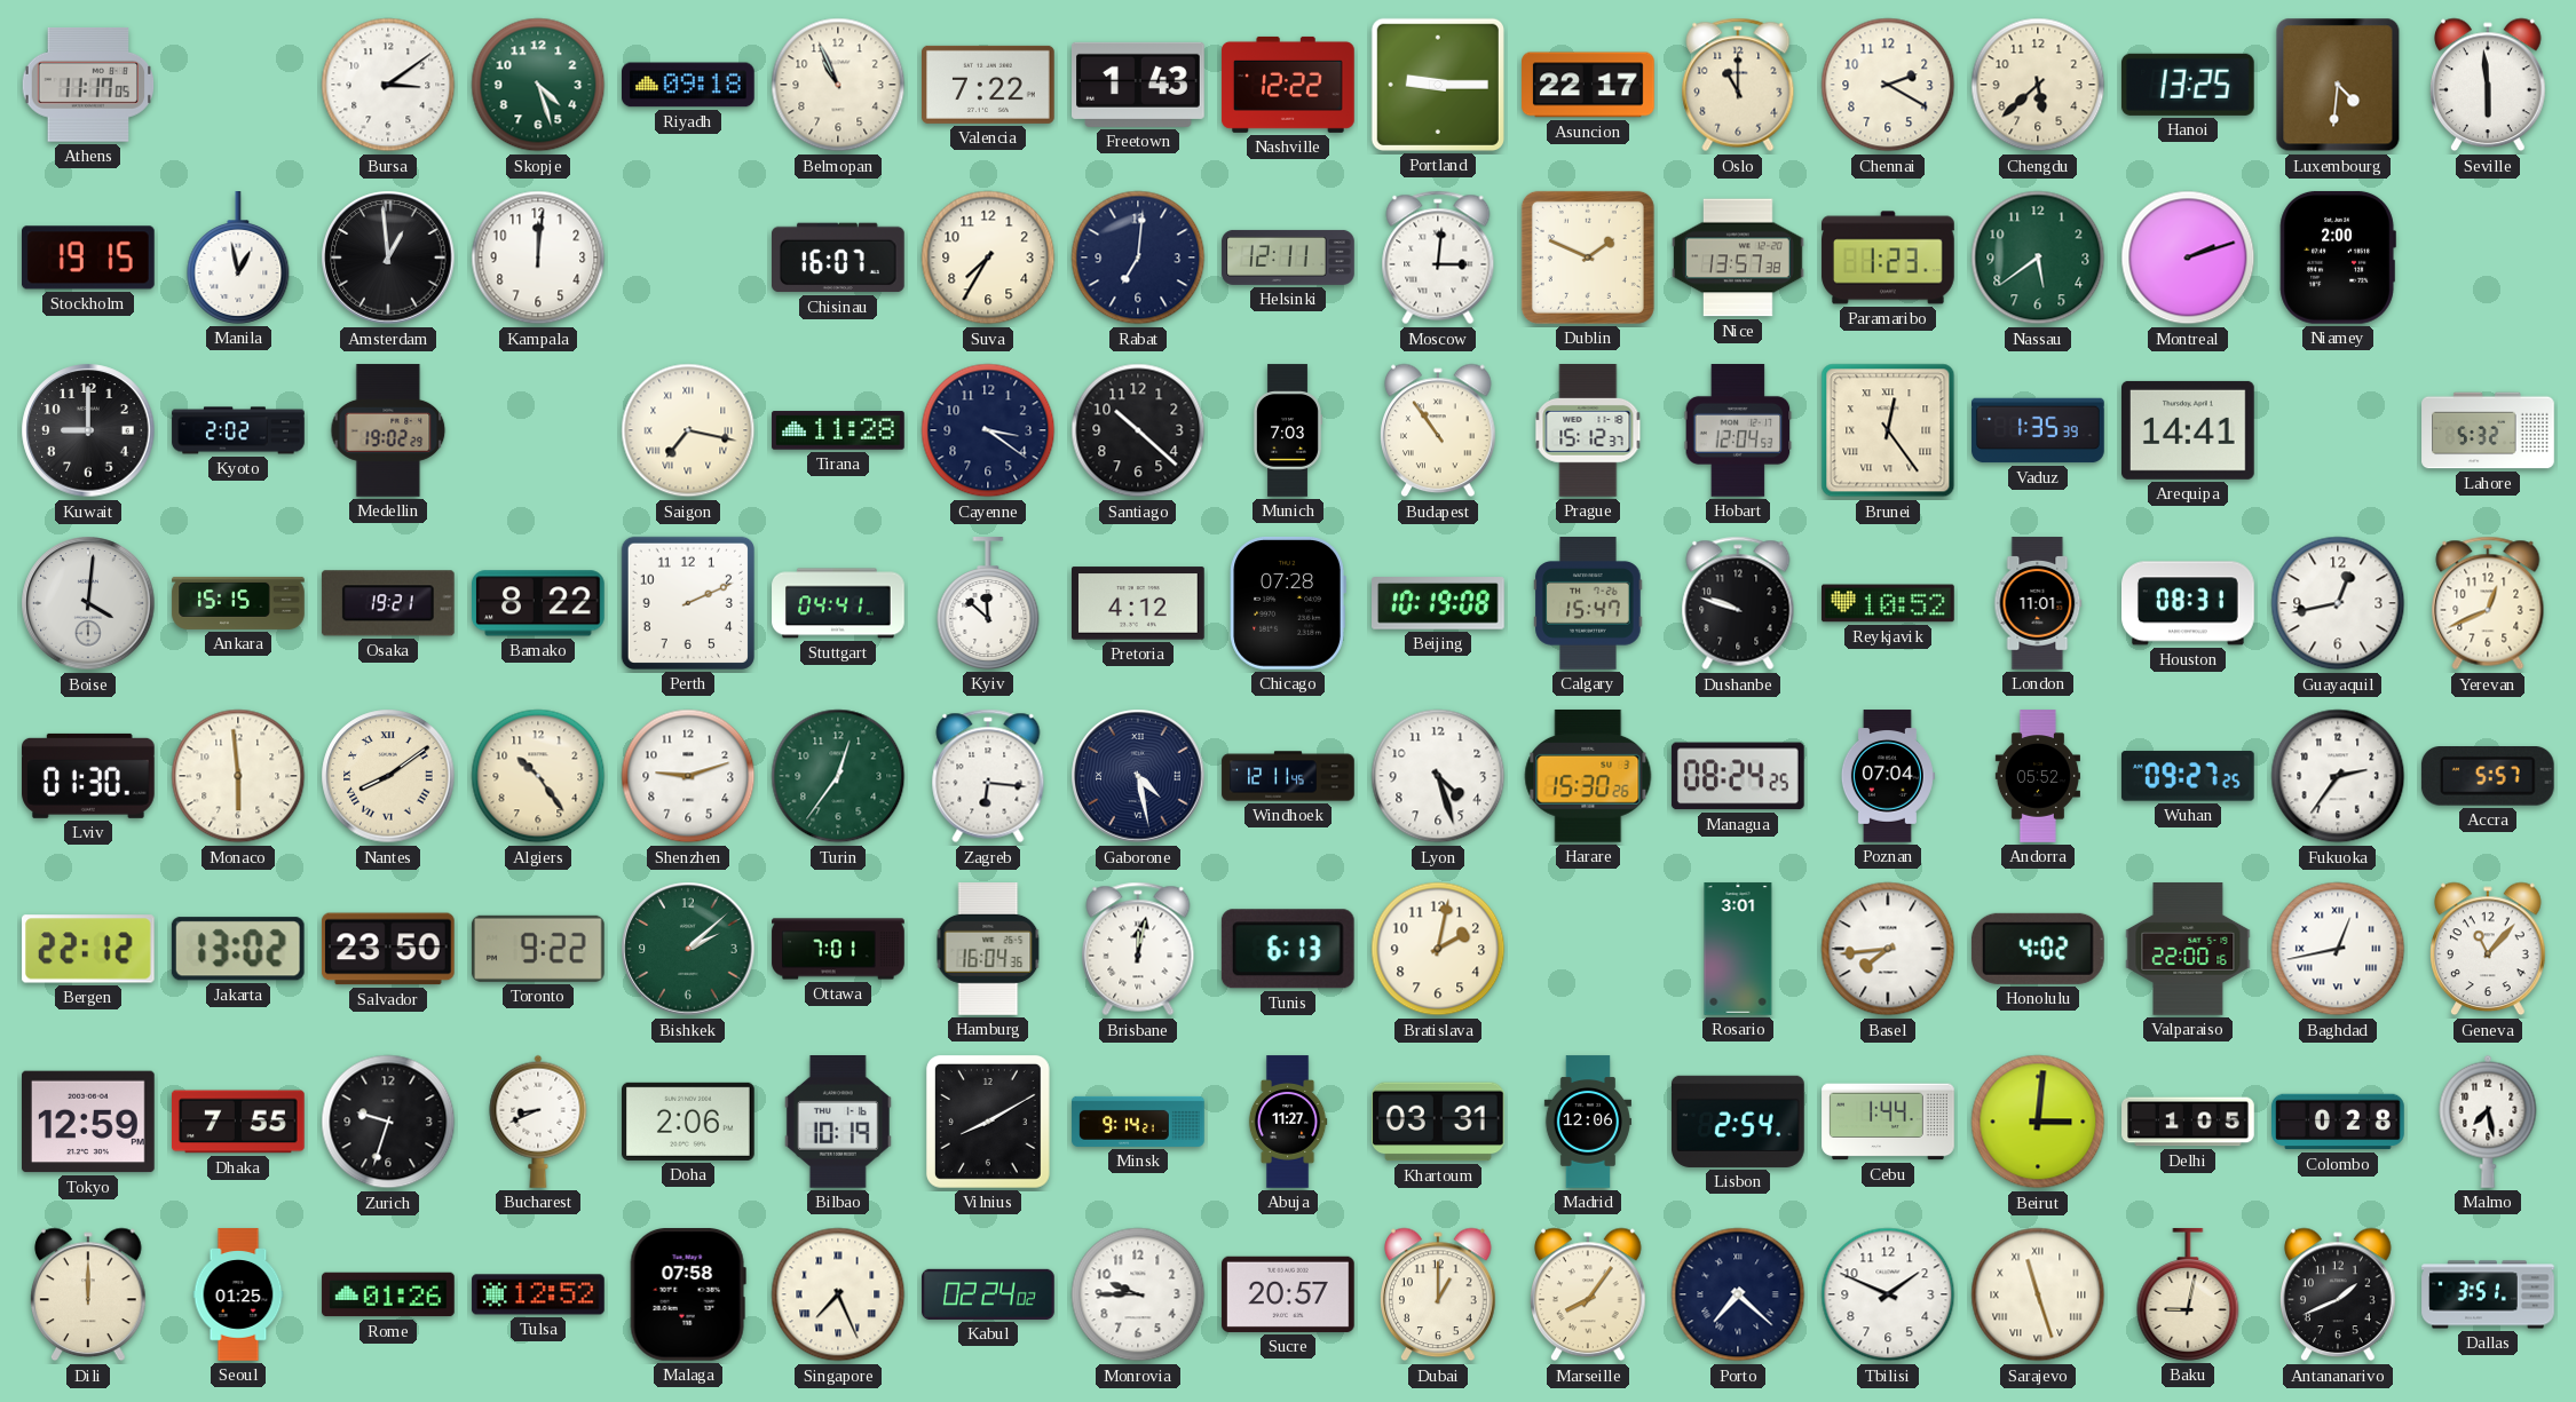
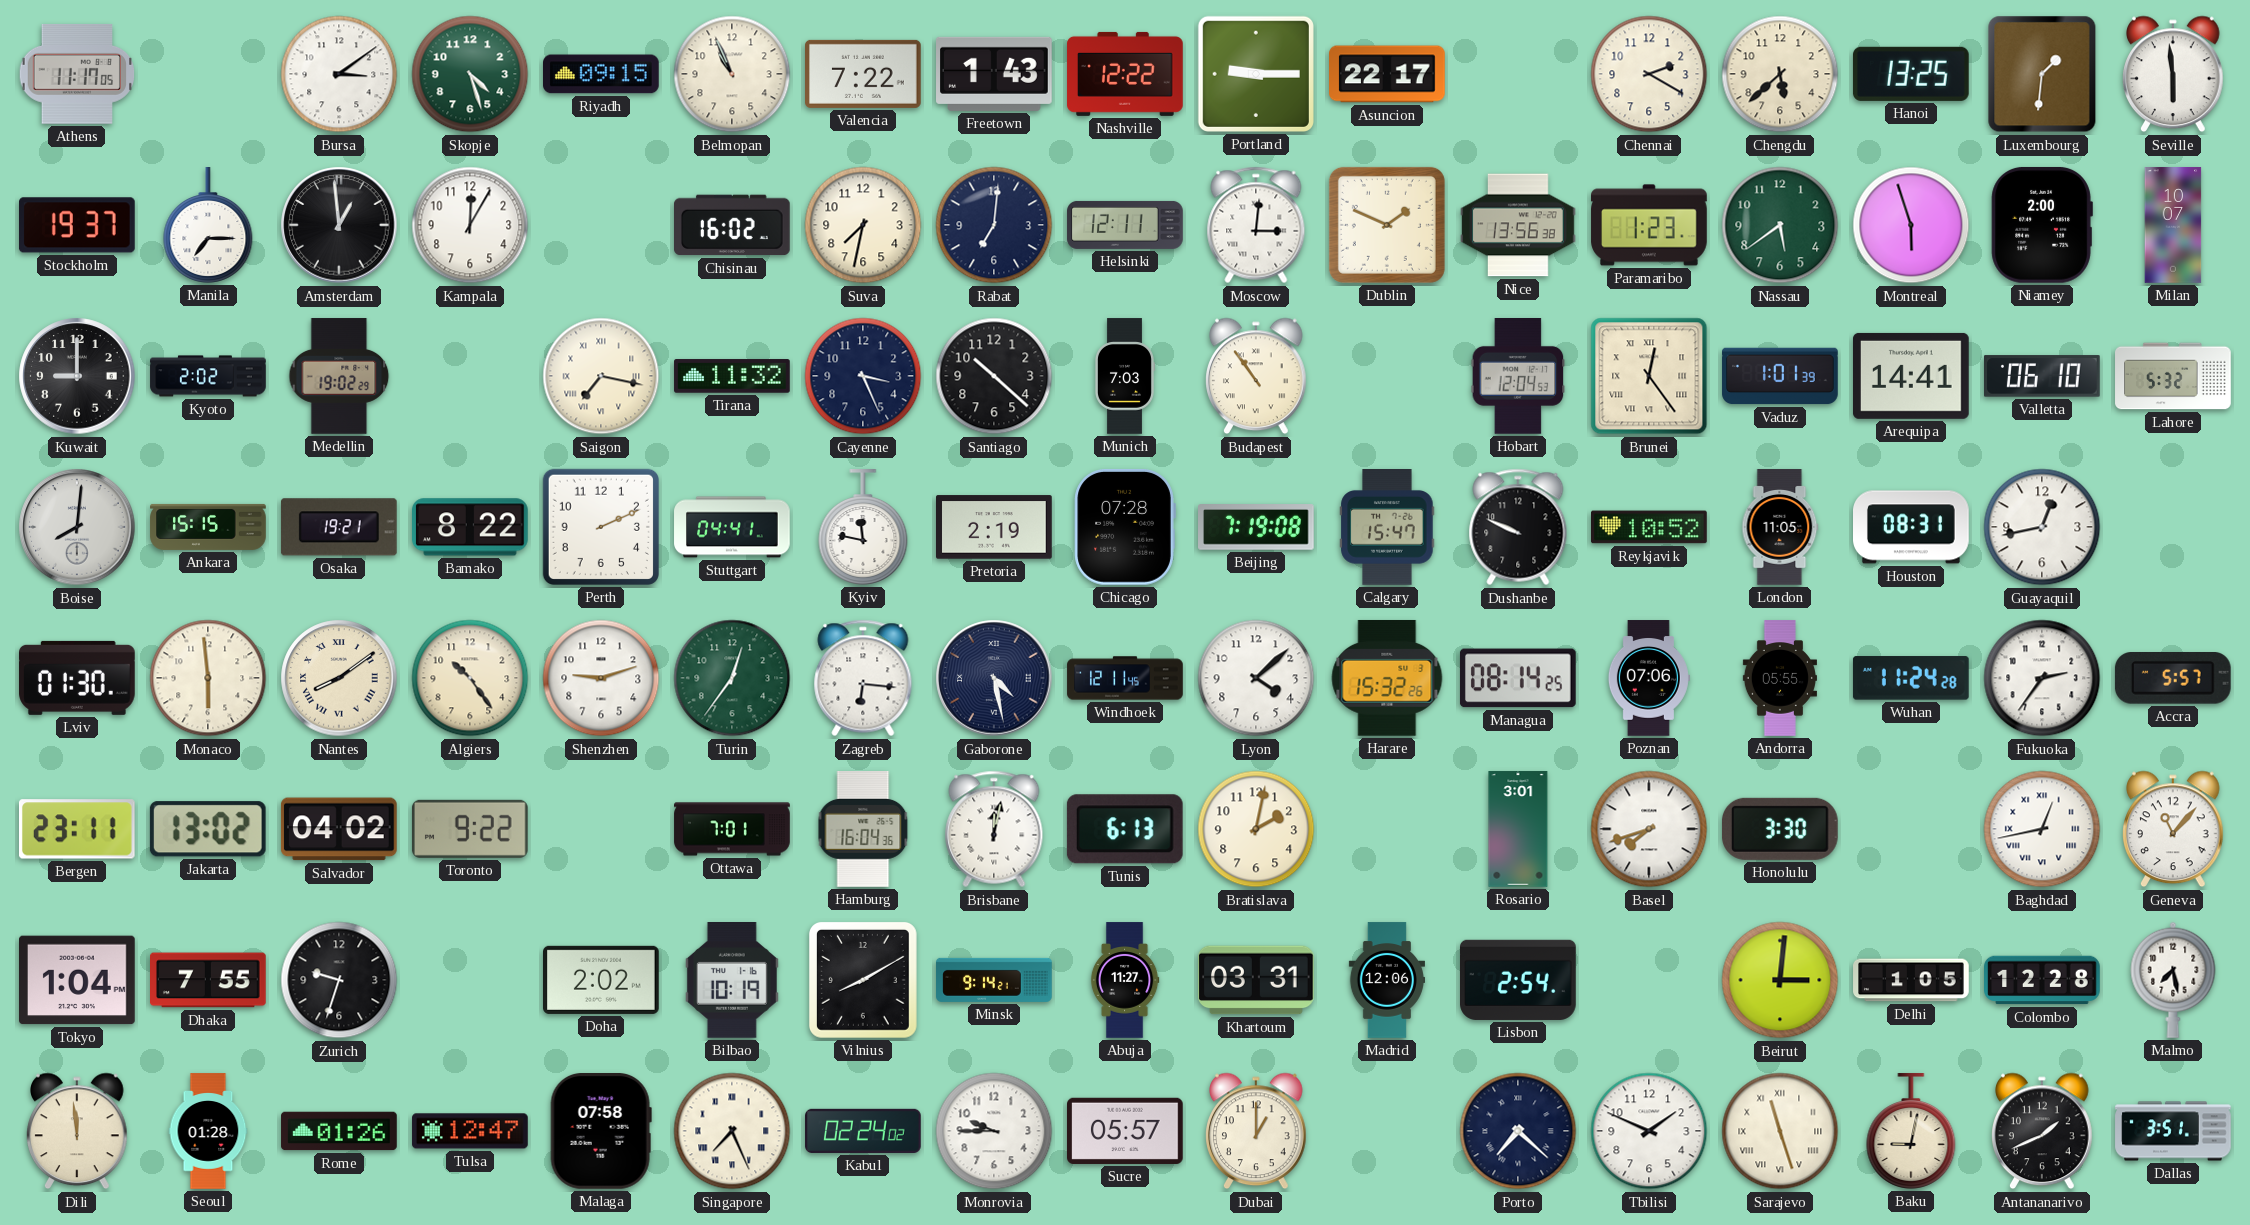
Riyadh: 09:18 -> 09:15
Oslo: 11:00 -> none
Luxembourg: 4:31 -> 1:31
Stockholm: 19:15 -> 19:37
Manila: 12:58 -> 7:15
Kampala: 12:01 -> 12:05
Chisinau: 16:07 -> 16:02
Suva: 7:35 -> 7:32
Nice: 13:57 -> 13:56
Montreal: 2:12 -> 5:57
Milan: none -> 10:07
Tirana: 11:28 -> 11:32
Cayenne: 3:21 -> 3:26
Prague: 15:12 -> none
Vaduz: 1:35 -> 1:01
Valletta: none -> 06:10
Boise: 4:01 -> 8:01
Kyiv: 11:52 -> 11:47
Pretoria: 4:12 -> 2:19
Beijing: 10:19 -> 7:19
Dushanbe: 9:48 -> 9:49
London: 11:01 -> 11:05
Yerevan: 12:41 -> none
Lyon: 4:27 -> 4:08
Harare: 15:30 -> 15:32
Managua: 08:24 -> 08:14
Poznan: 07:04 -> 07:06
Andorra: 05:52 -> 05:55
Wuhan: 09:27 -> 11:24
Bergen: 22:12 -> 23:11
Salvador: 23:50 -> 04:02
Bishkek: 2:08 -> none
Basel: 7:44 -> 7:42
Honolulu: 4:02 -> 3:30
Valparaiso: 22:00 -> none
Tokyo: 12:59 -> 1:04
Bucharest: 8:41 -> none
Doha: 2:06 -> 2:02
Cebu: 1:44 -> none
Colombo: 0:28 -> 12:28
Dili: 12:00 -> 11:59
Seoul: 01:25 -> 01:28
Tulsa: 12:52 -> 12:47
Sucre: 20:57 -> 05:57
Marseille: 8:06 -> none
